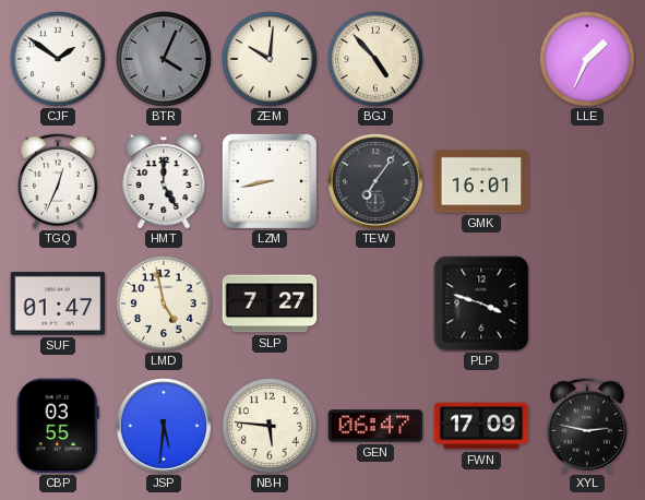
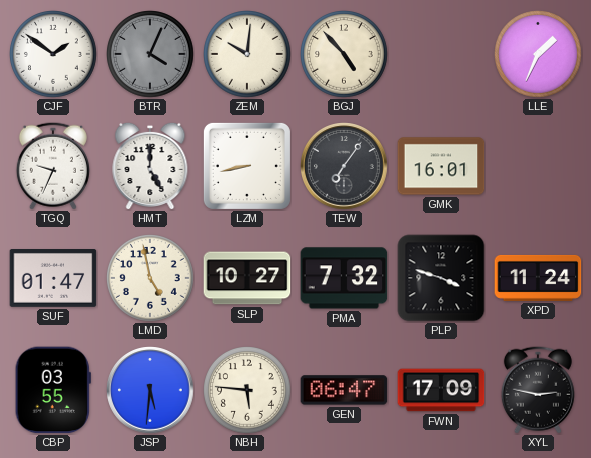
TGQ: 12:34 -> 9:34
SLP: 7:27 -> 10:27
PMA: none -> 7:32
XPD: none -> 11:24
